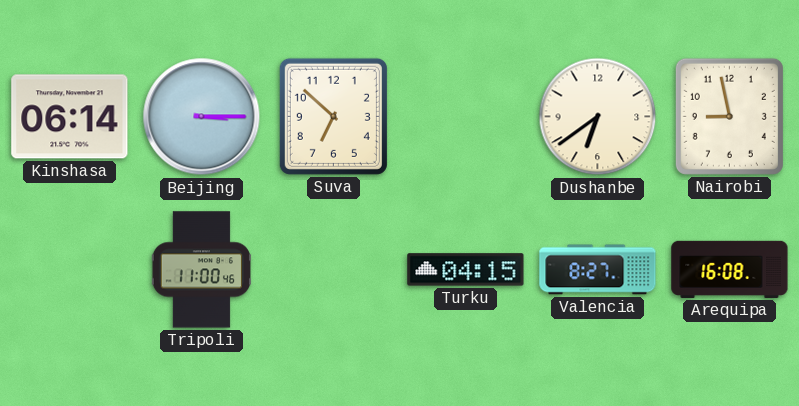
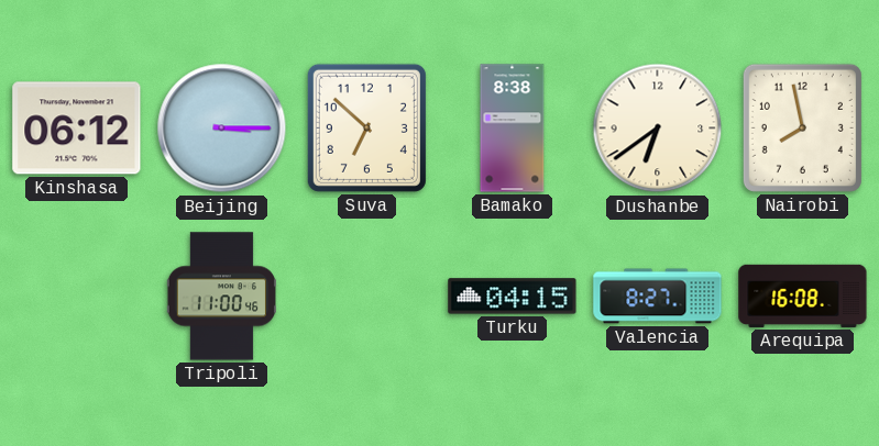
Kinshasa: 06:14 -> 06:12
Bamako: none -> 8:38
Nairobi: 8:58 -> 7:58
